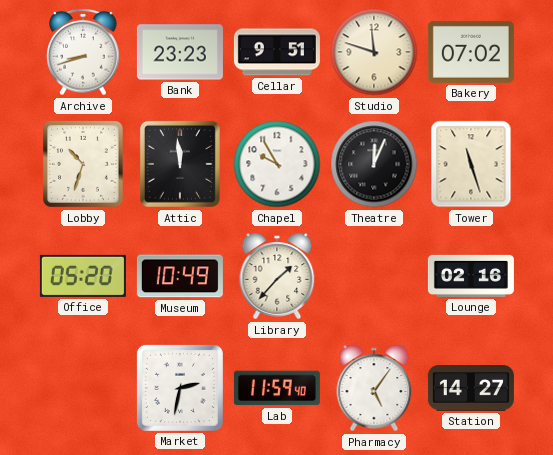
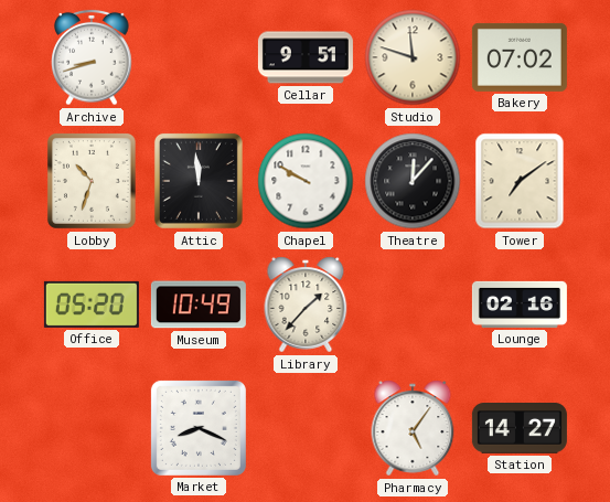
Bank: 23:23 -> none
Chapel: 9:55 -> 9:50
Theatre: 12:04 -> 12:07
Tower: 11:27 -> 7:09
Market: 2:32 -> 8:19
Lab: 11:59 -> none
